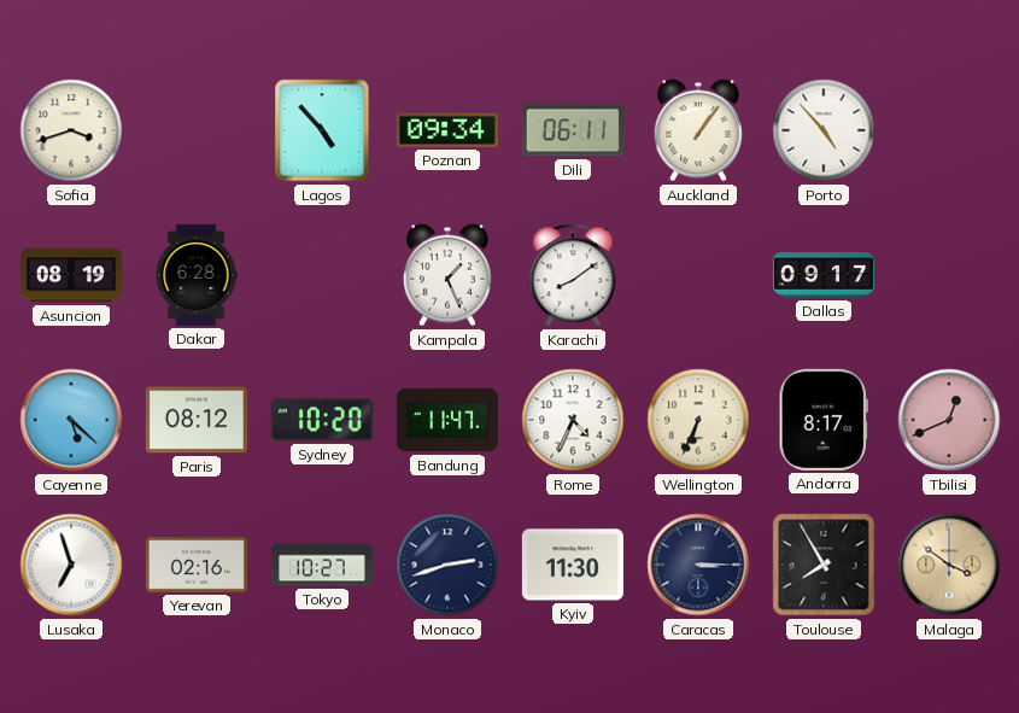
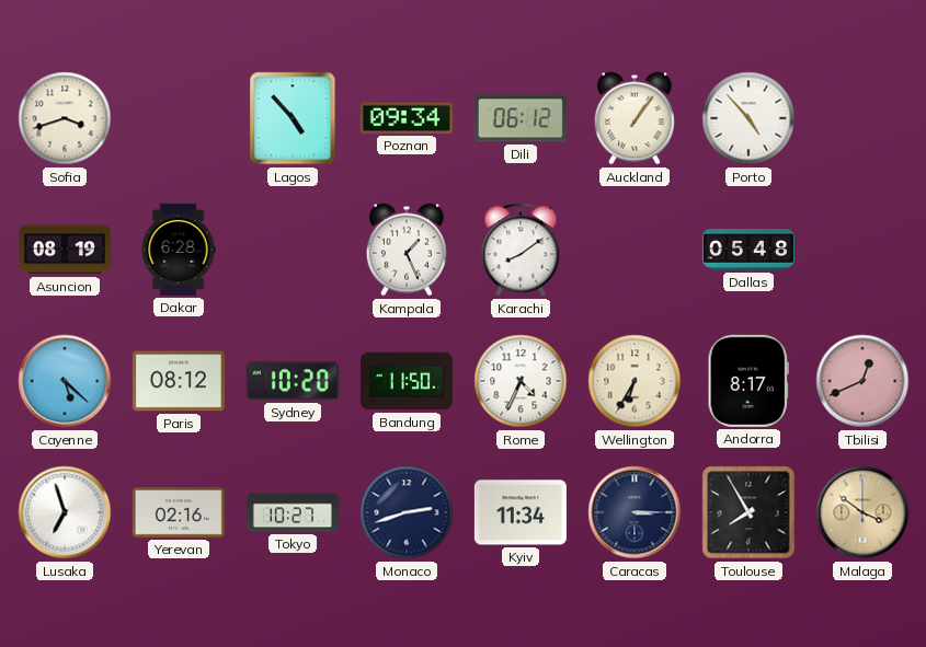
Dili: 06:11 -> 06:12
Dallas: 09:17 -> 05:48
Bandung: 11:47 -> 11:50
Wellington: 6:34 -> 6:35
Kyiv: 11:30 -> 11:34
